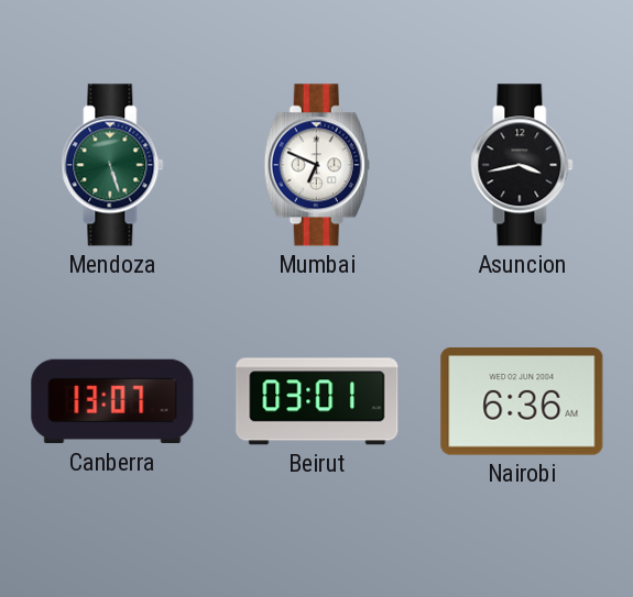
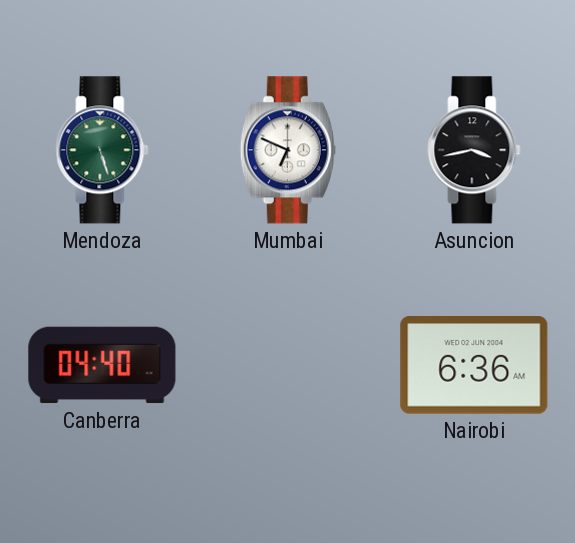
Canberra: 13:07 -> 04:40
Beirut: 03:01 -> none
